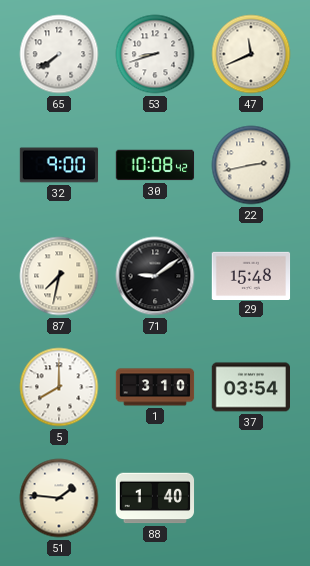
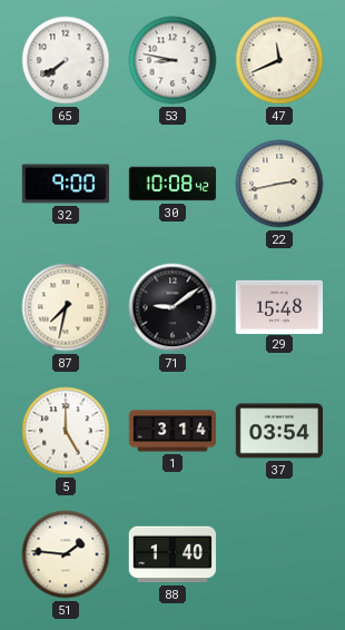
53: 8:42 -> 8:47
5: 8:00 -> 5:00
1: 3:10 -> 3:14
